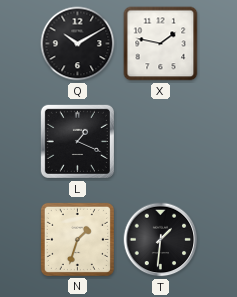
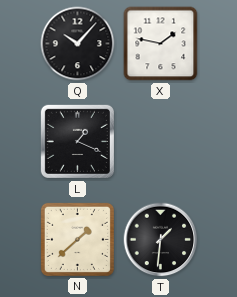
Q: 10:10 -> 10:07
N: 1:33 -> 1:38
